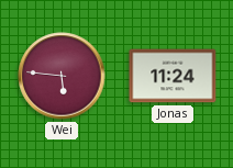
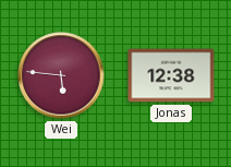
Jonas: 11:24 -> 12:38
